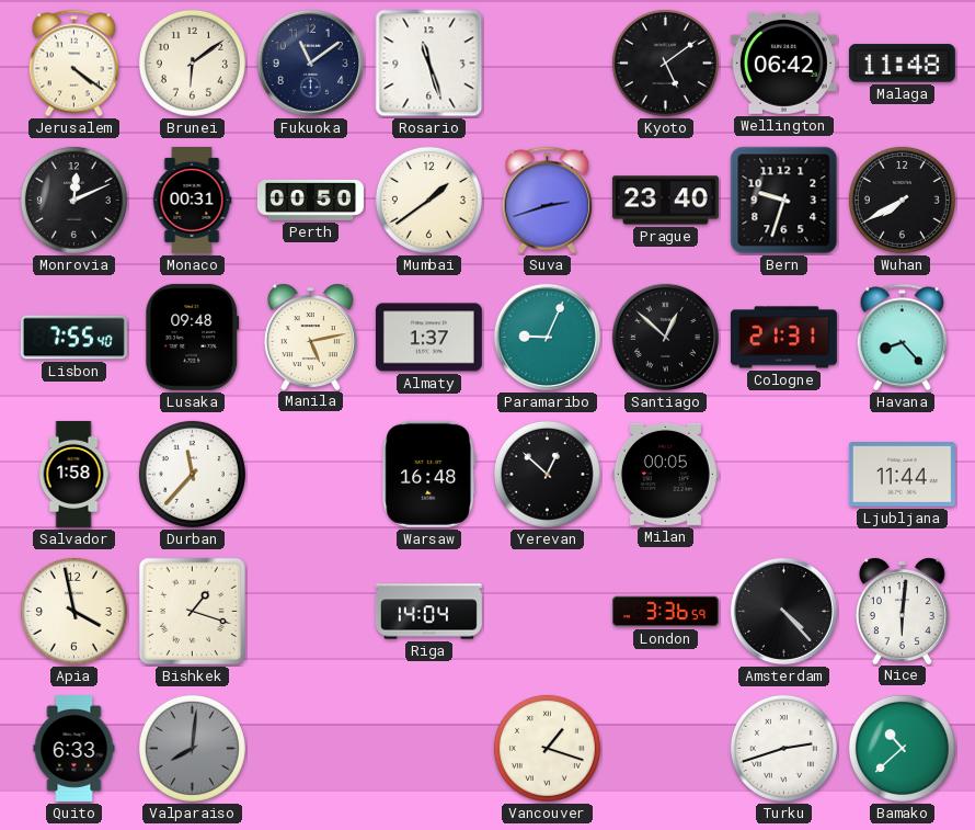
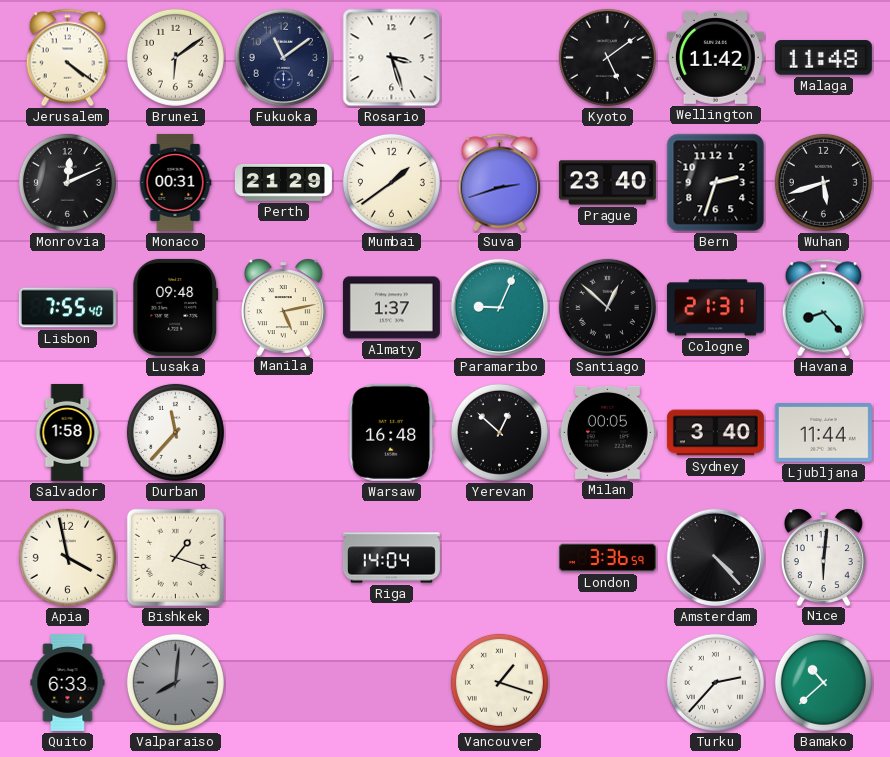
Rosario: 11:27 -> 3:27
Wellington: 06:42 -> 11:42
Perth: 00:50 -> 21:29
Bern: 9:33 -> 2:33
Wuhan: 7:40 -> 5:42
Sydney: none -> 3:40
Turku: 2:42 -> 2:37
